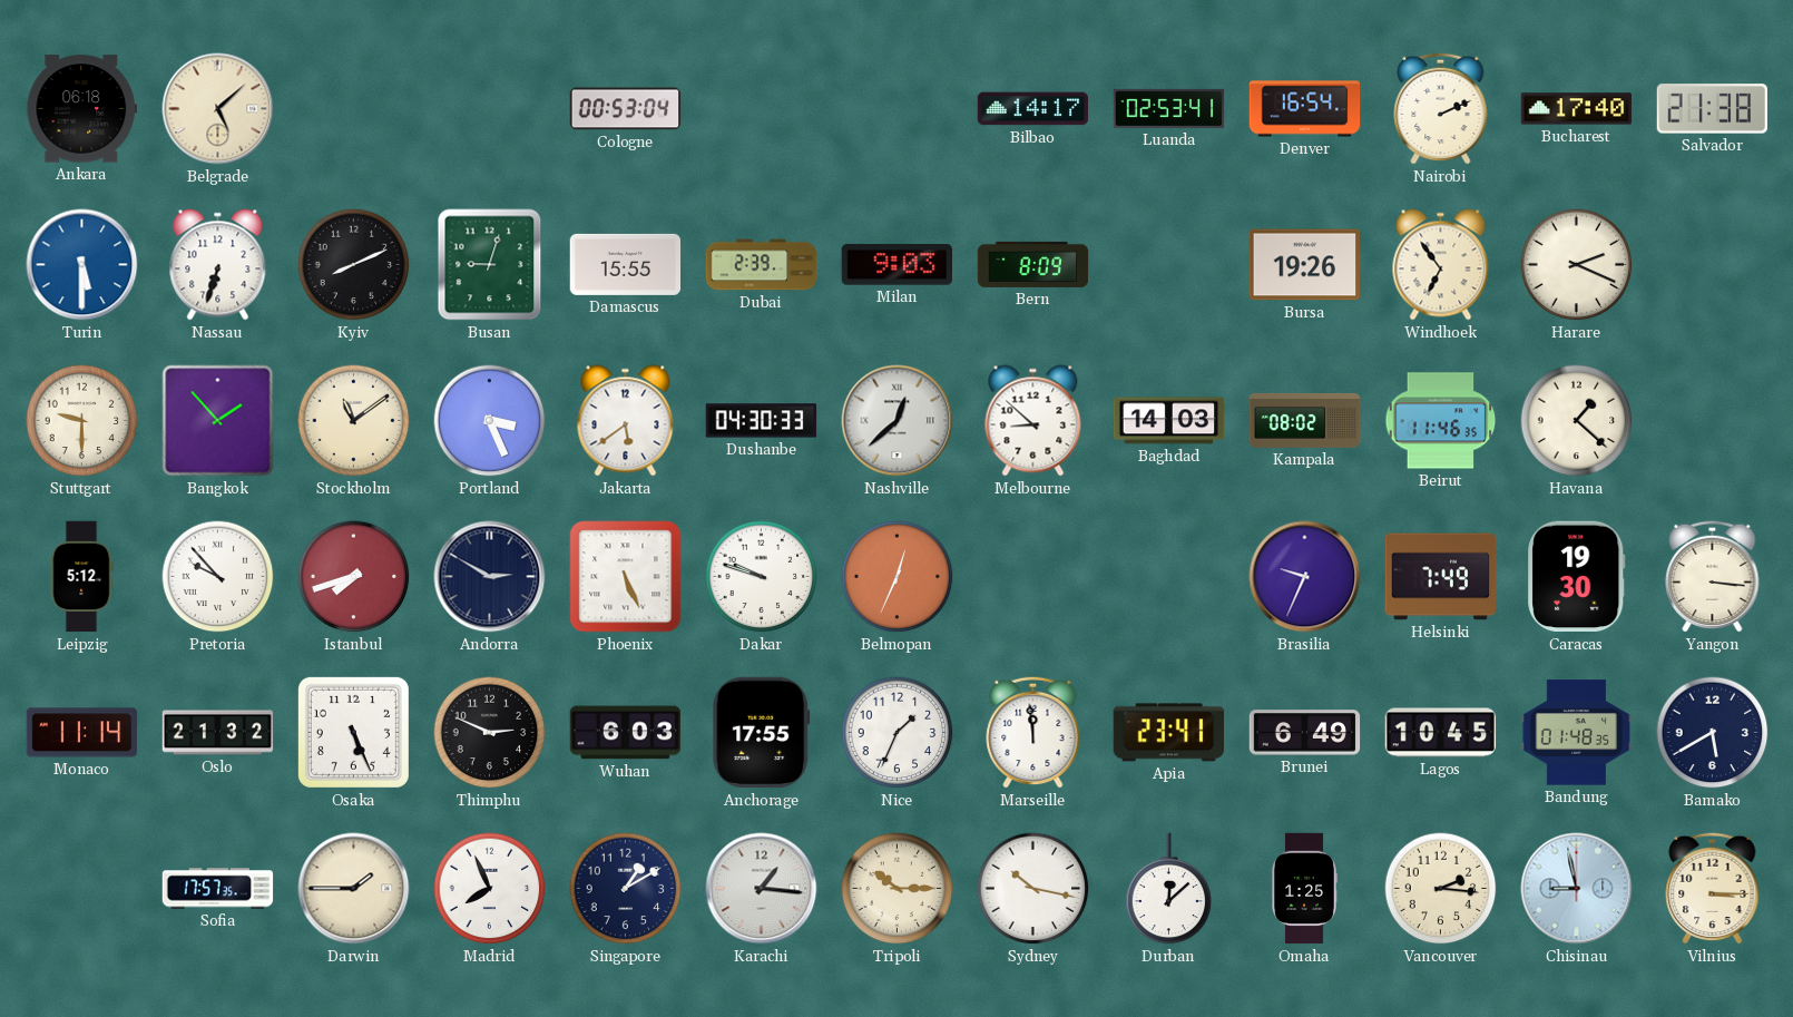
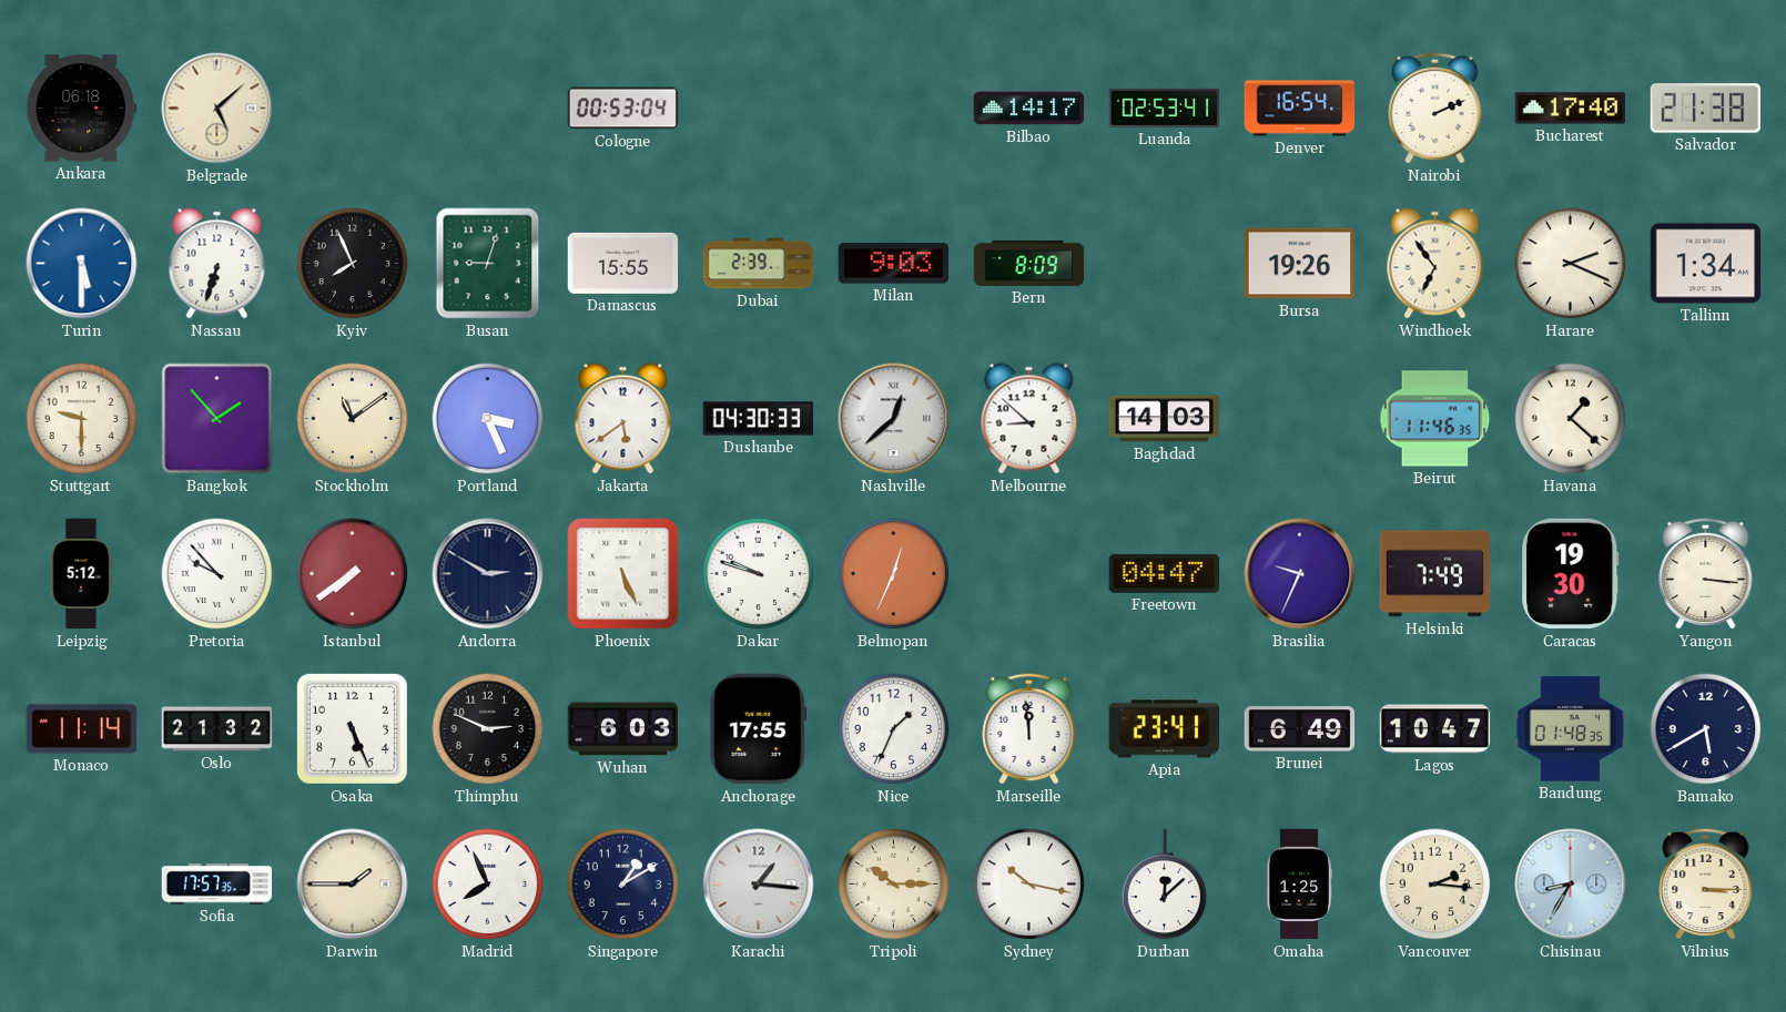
Kyiv: 8:11 -> 7:56
Tallinn: none -> 1:34
Kampala: 08:02 -> none
Istanbul: 7:42 -> 7:39
Freetown: none -> 04:47
Lagos: 10:45 -> 10:47
Chisinau: 8:58 -> 8:35
